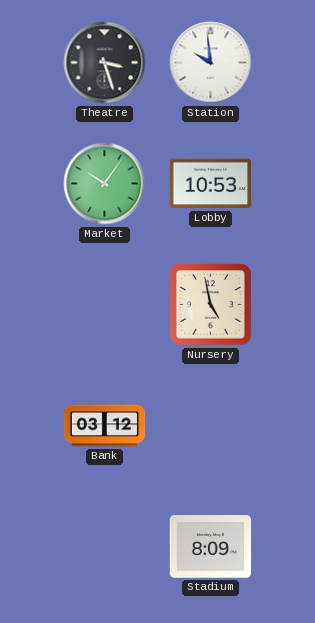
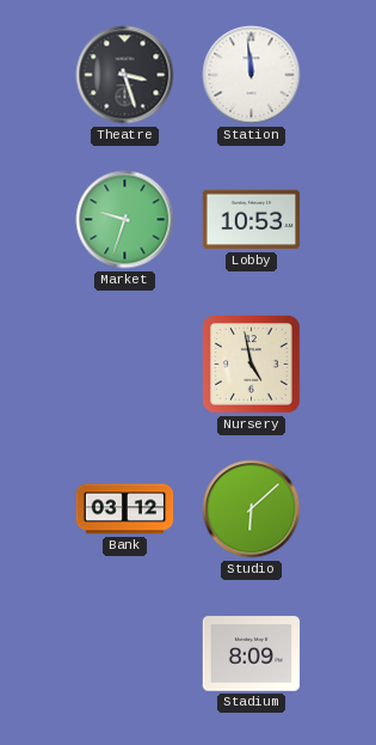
Station: 9:59 -> 11:59
Market: 10:06 -> 9:33
Studio: none -> 6:08
